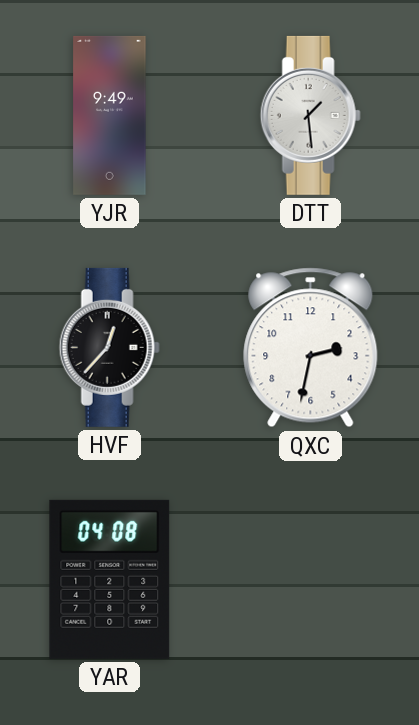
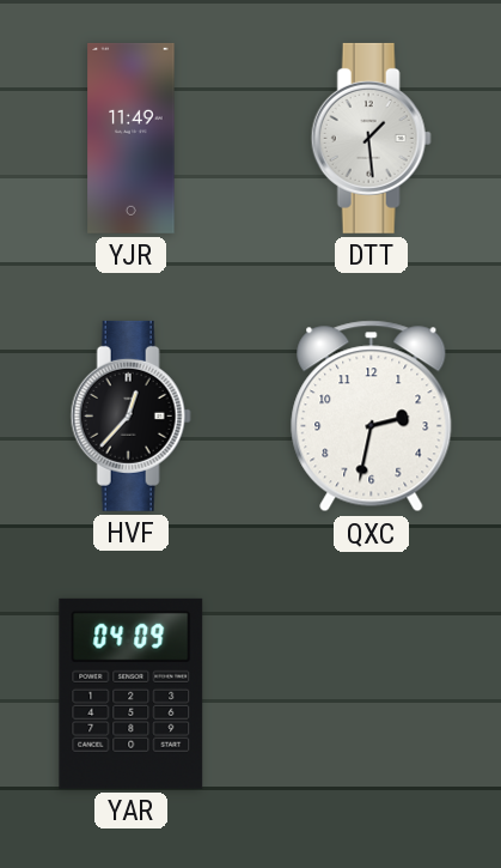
YJR: 9:49 -> 11:49
YAR: 04:08 -> 04:09
